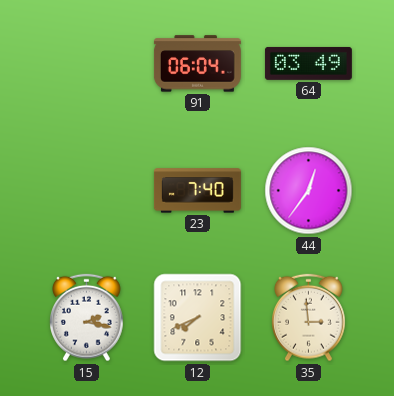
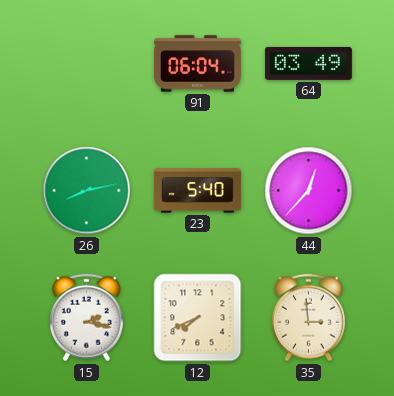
26: none -> 8:13
23: 7:40 -> 5:40
44: 12:36 -> 12:37
